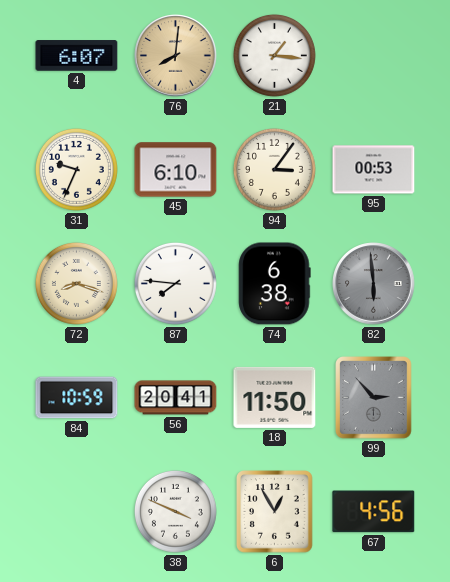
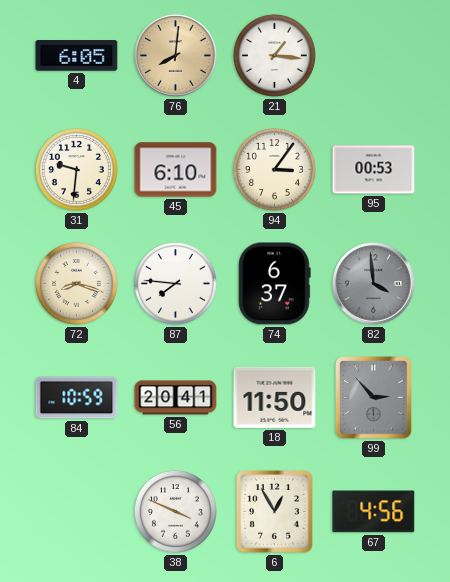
4: 6:07 -> 6:05
31: 9:34 -> 9:31
74: 6:38 -> 6:37
82: 5:59 -> 3:59
